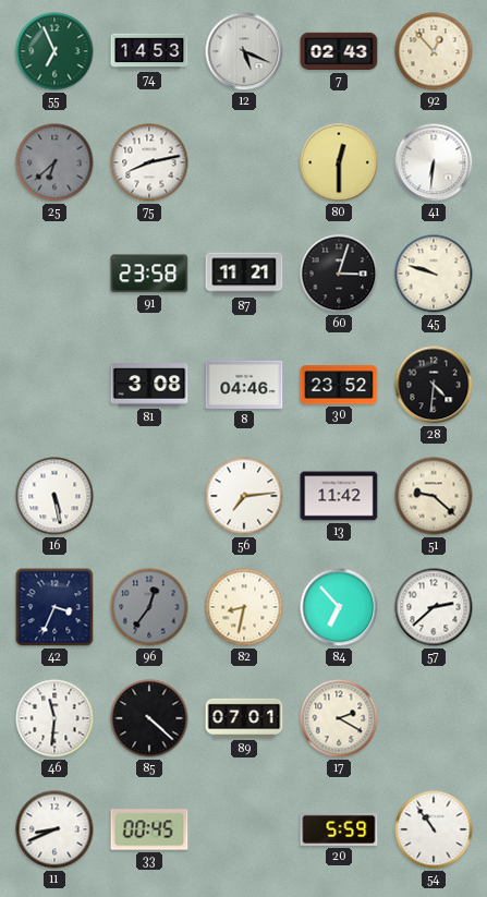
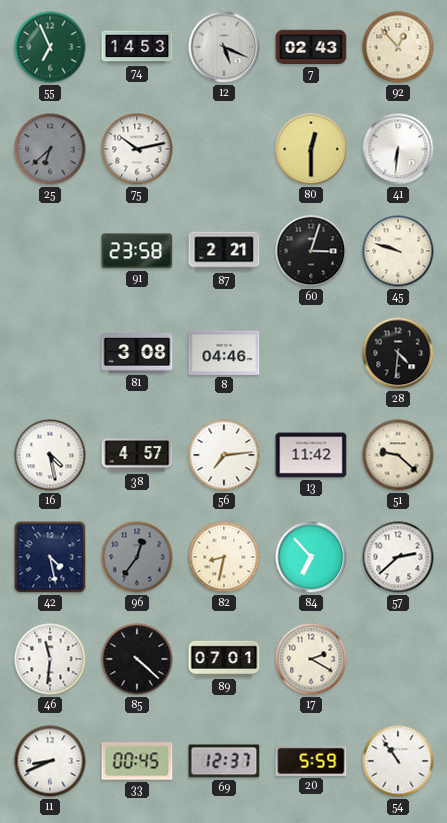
75: 8:13 -> 10:13
87: 11:21 -> 2:21
30: 23:52 -> none
16: 5:28 -> 4:28
38: none -> 4:57
42: 3:34 -> 4:28
69: none -> 12:37
